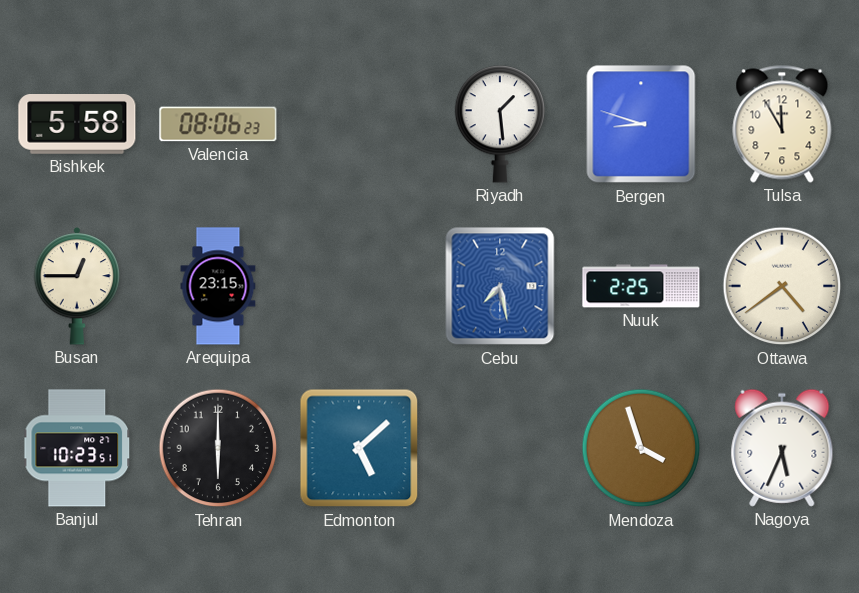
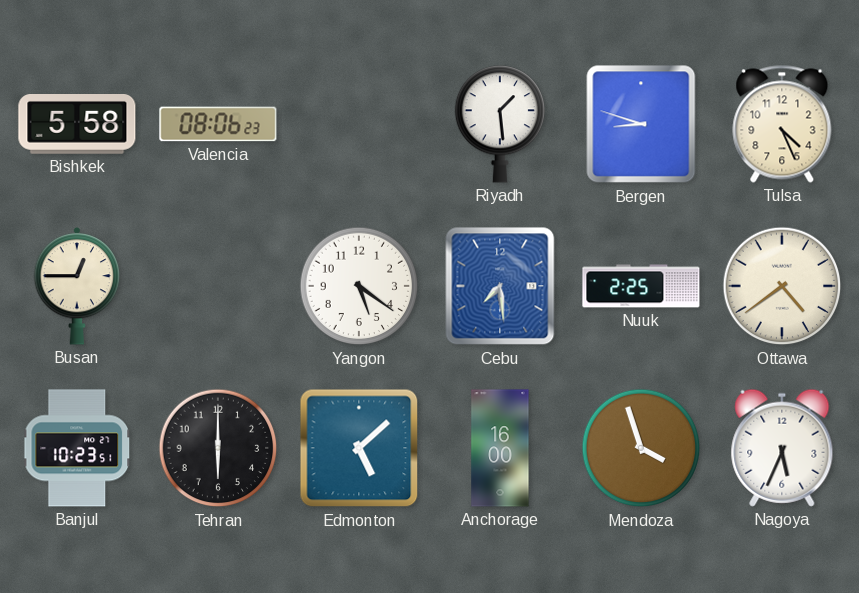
Tulsa: 11:55 -> 4:26
Arequipa: 23:15 -> none
Yangon: none -> 5:21
Cebu: 7:28 -> 7:29
Anchorage: none -> 16:00
